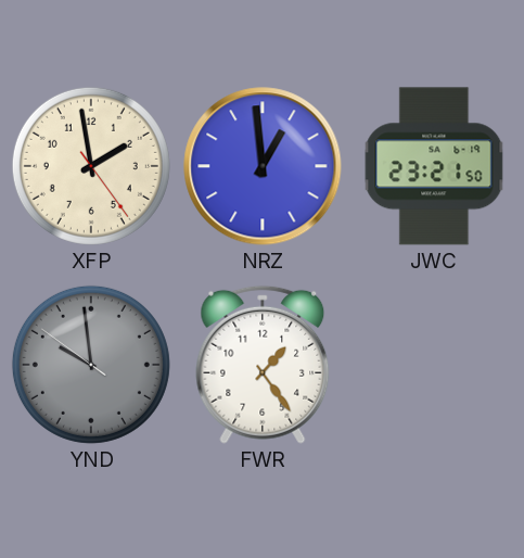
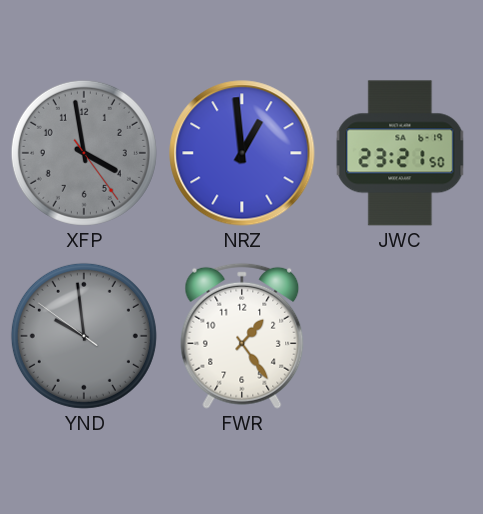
XFP: 1:58 -> 3:58
XFP dial: cream -> grey
